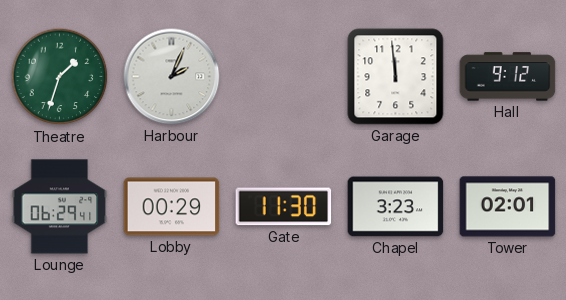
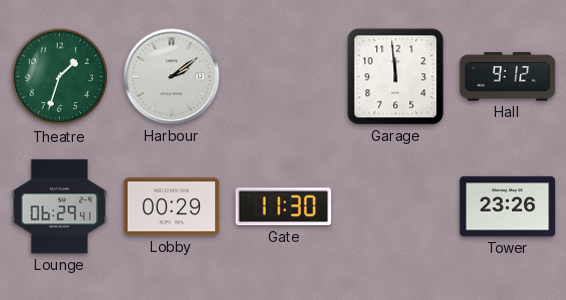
Harbour: 2:04 -> 2:09
Chapel: 3:23 -> none
Tower: 02:01 -> 23:26
